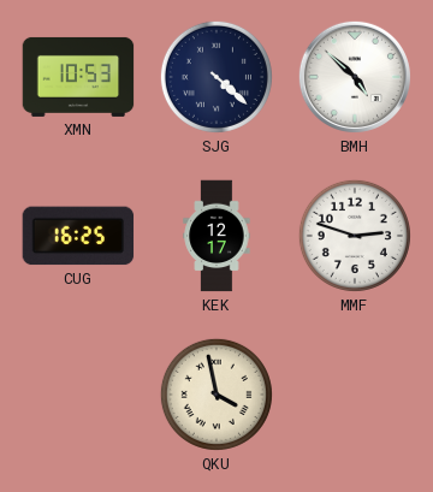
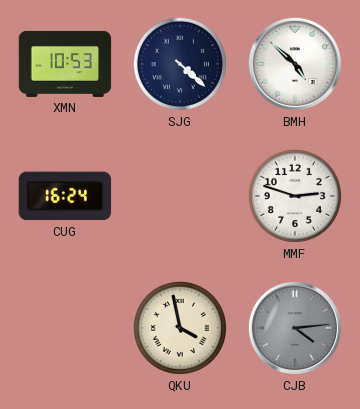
CUG: 16:25 -> 16:24
KEK: 12:17 -> none
CJB: none -> 4:14
